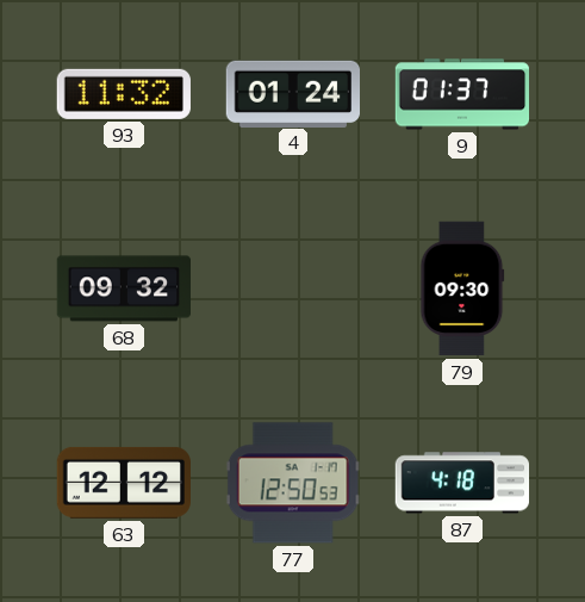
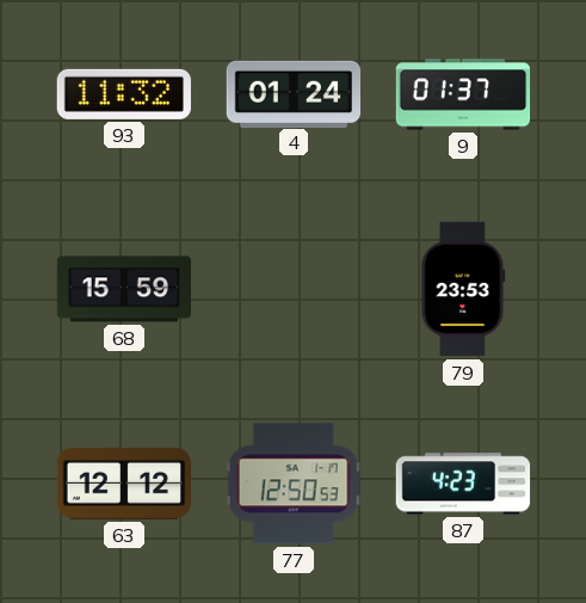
68: 09:32 -> 15:59
79: 09:30 -> 23:53
87: 4:18 -> 4:23
